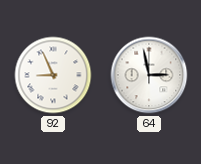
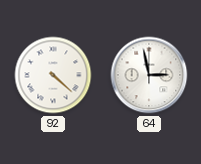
92: 8:56 -> 4:22
